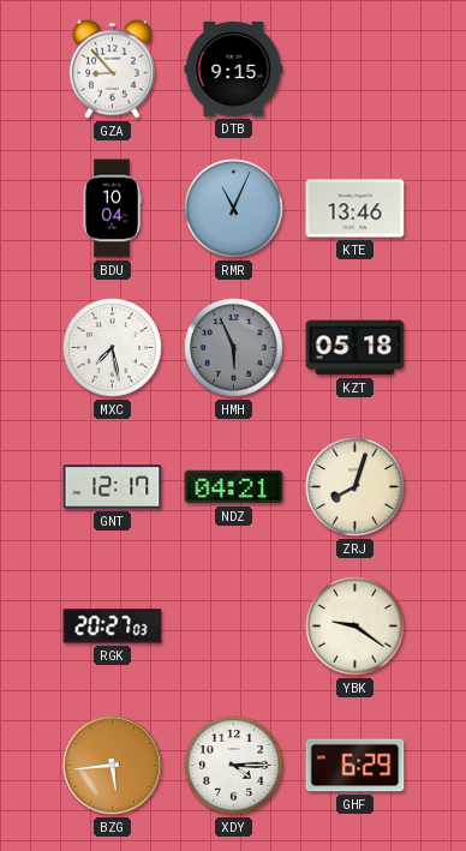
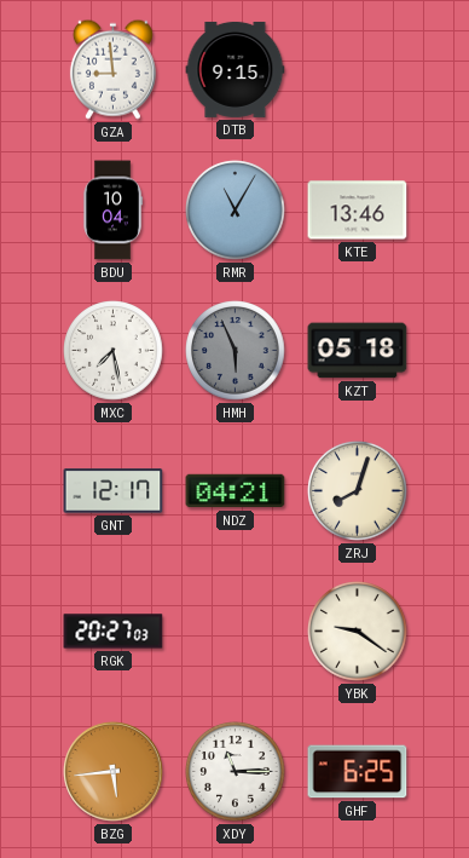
GZA: 8:53 -> 8:59
RMR: 11:04 -> 11:05
XDY: 4:15 -> 11:15
GHF: 6:29 -> 6:25
